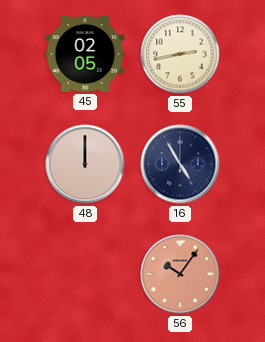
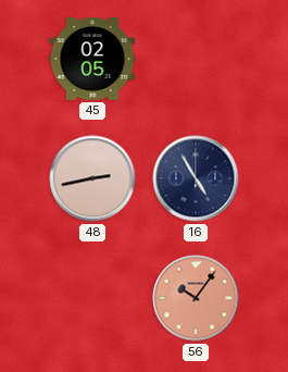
55: 2:43 -> none
48: 12:00 -> 2:43
